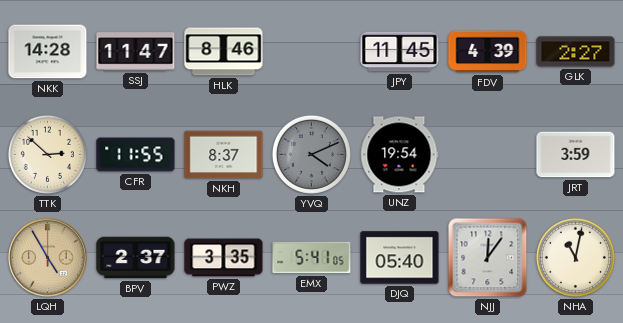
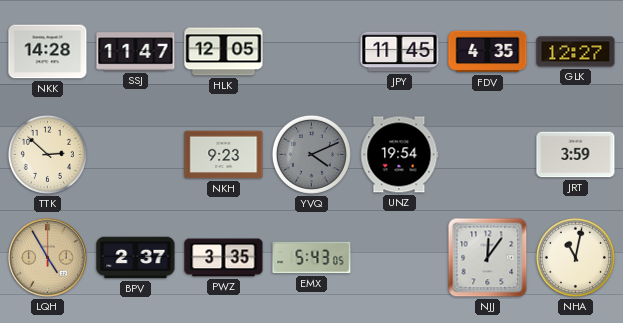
HLK: 8:46 -> 12:05
FDV: 4:39 -> 4:35
GLK: 2:27 -> 12:27
CFR: 11:55 -> none
NKH: 8:37 -> 9:23
EMX: 5:41 -> 5:43
DJQ: 05:40 -> none
